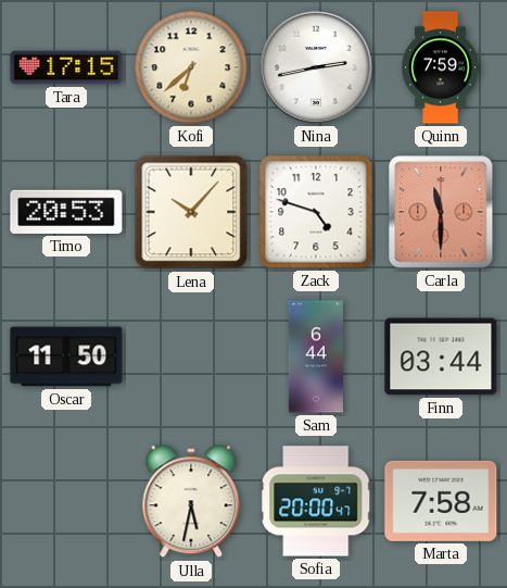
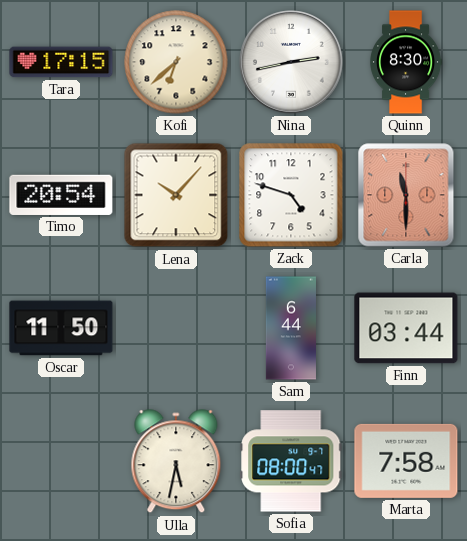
Quinn: 7:59 -> 8:30
Timo: 20:53 -> 20:54
Sofia: 20:00 -> 08:00
